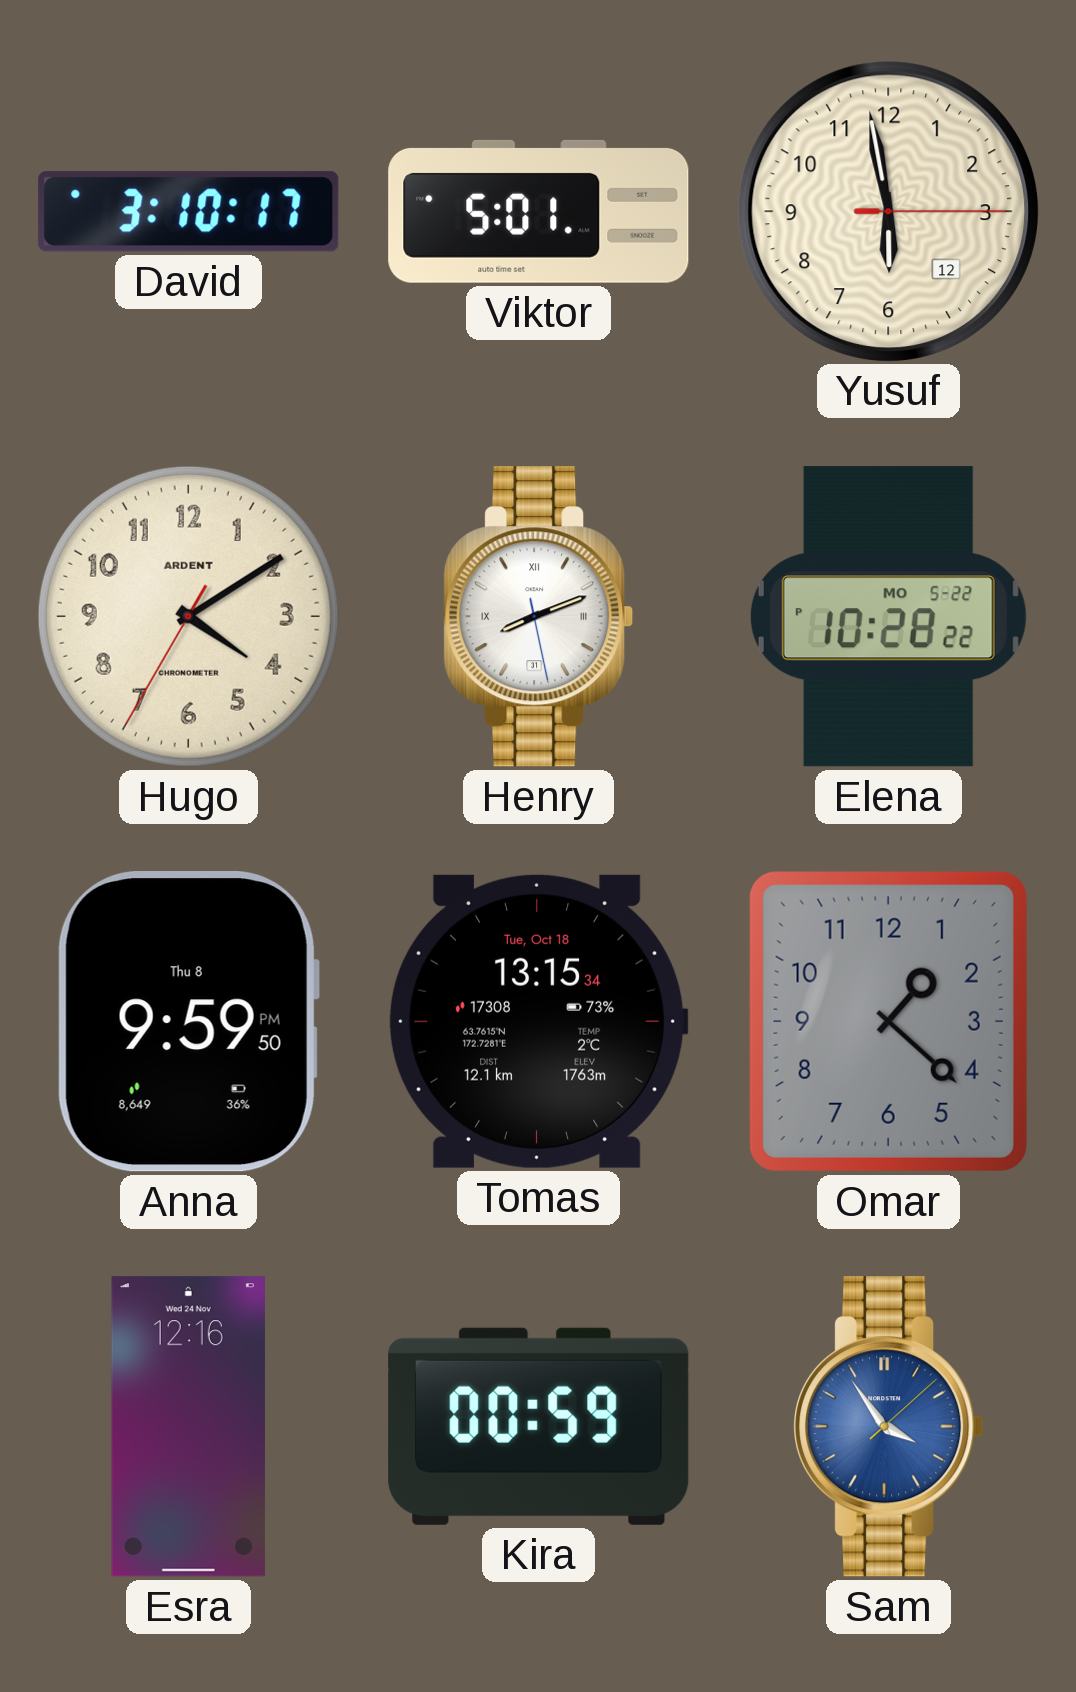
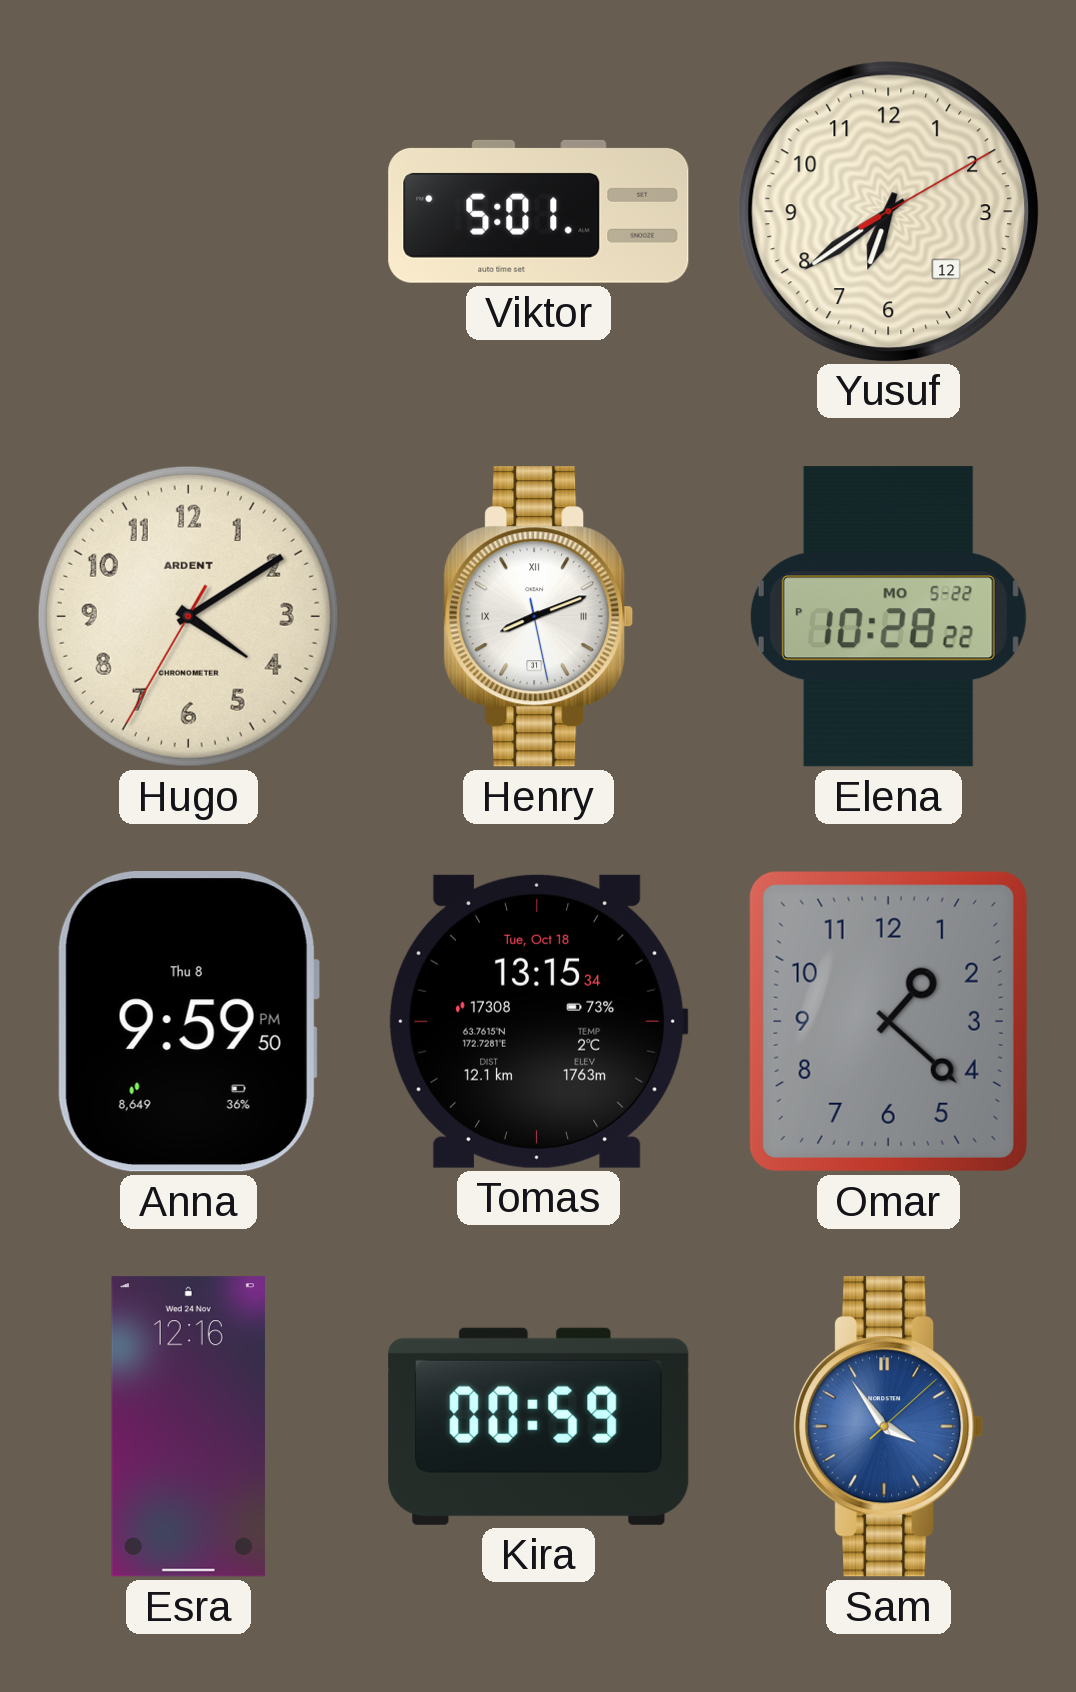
David: 3:10 -> none
Yusuf: 5:58 -> 6:39
